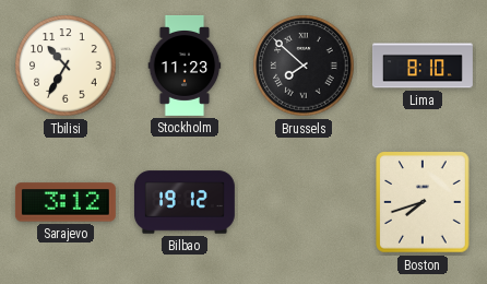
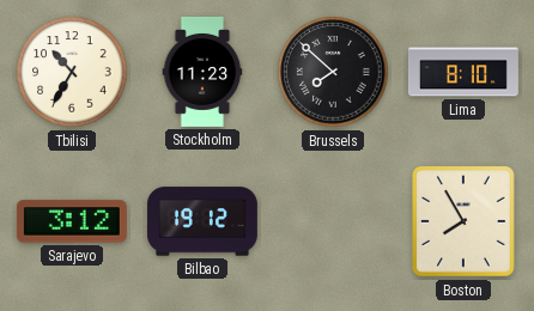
Boston: 7:42 -> 7:55
